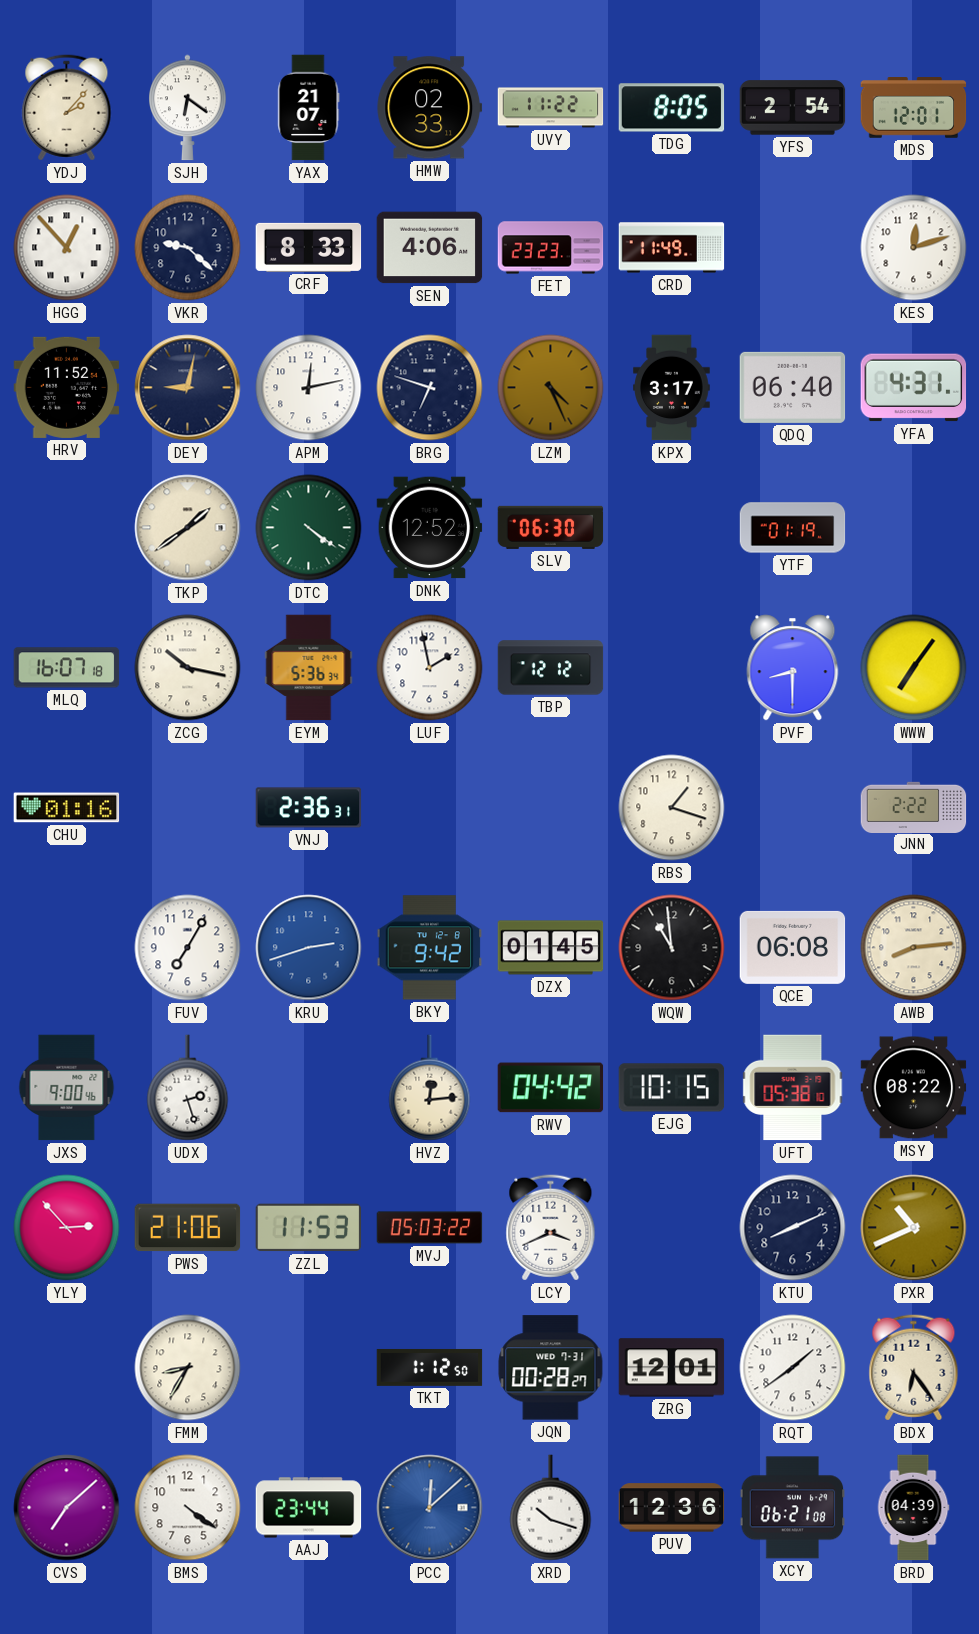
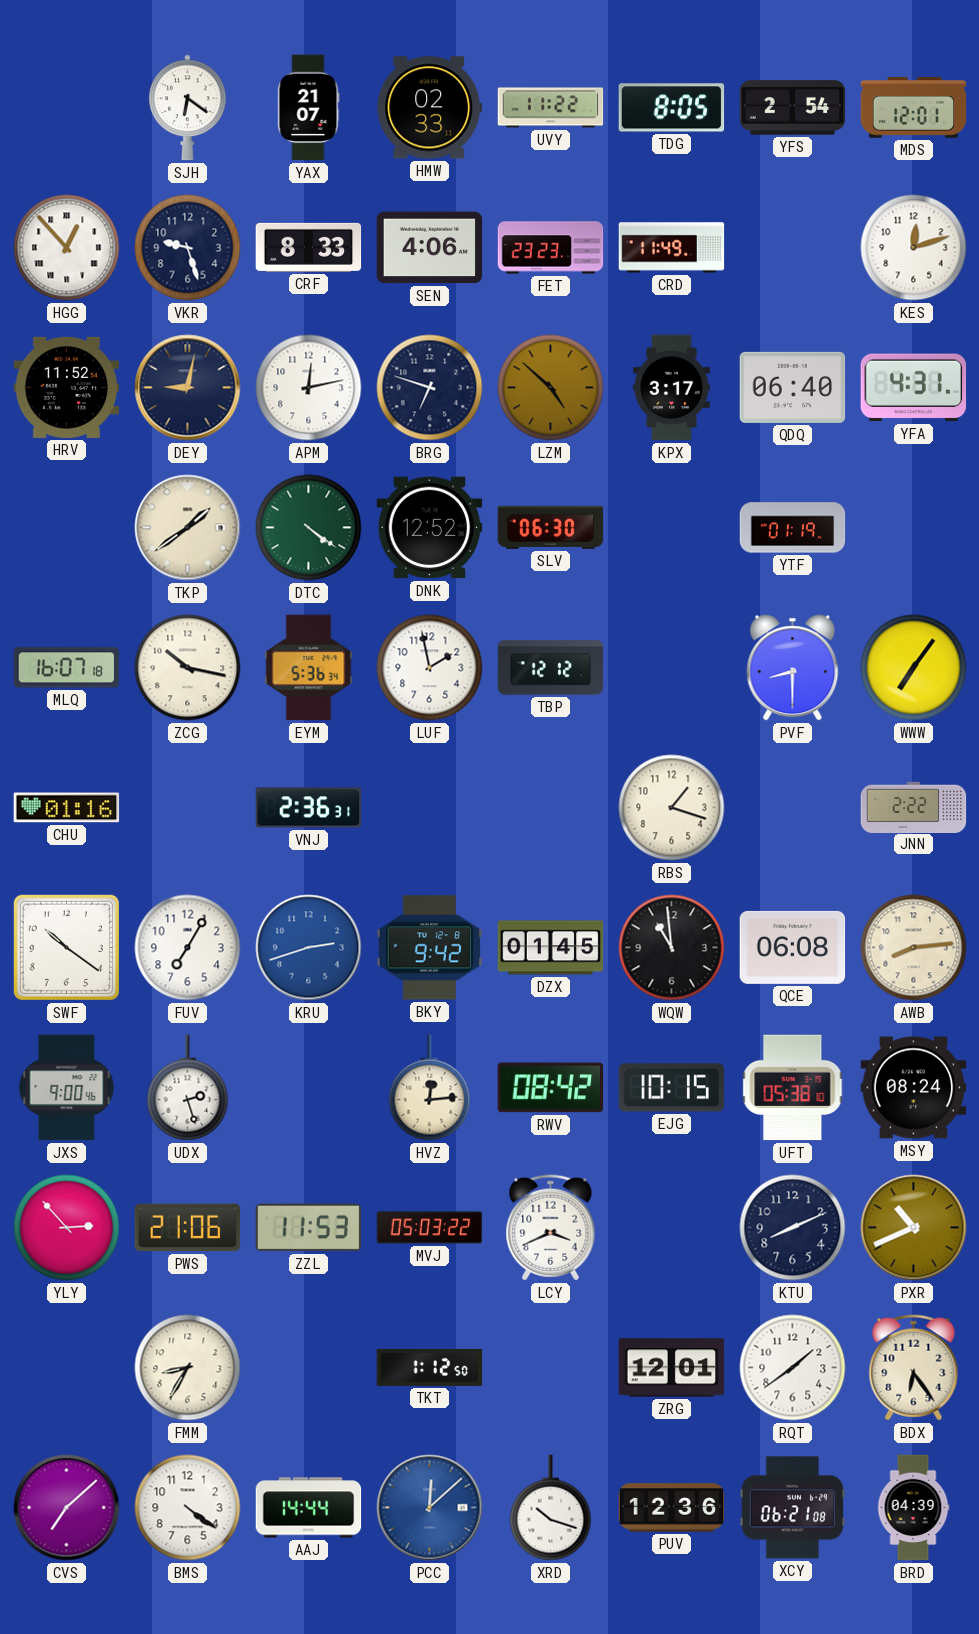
YDJ: 2:07 -> none
VKR: 9:22 -> 9:27
LZM: 4:26 -> 4:52
SWF: none -> 10:21
RWV: 04:42 -> 08:42
MSY: 08:22 -> 08:24
JQN: 00:28 -> none
AAJ: 23:44 -> 14:44
